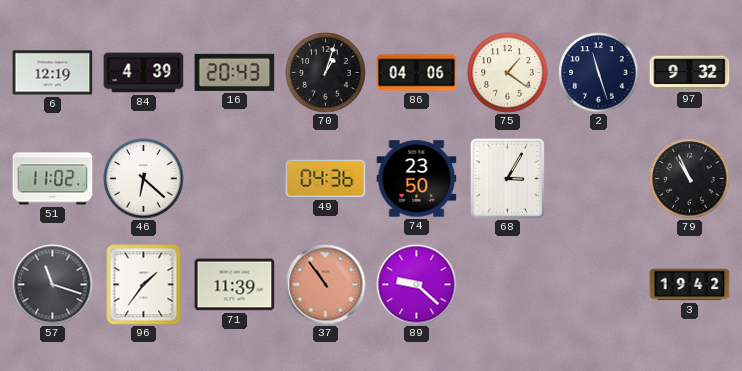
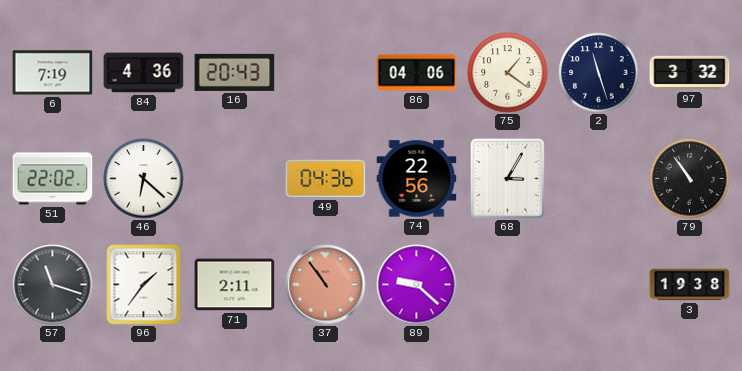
6: 12:19 -> 7:19
84: 4:39 -> 4:36
70: 1:03 -> none
97: 9:32 -> 3:32
51: 11:02 -> 22:02
74: 23:50 -> 22:56
79: 10:56 -> 10:54
71: 11:39 -> 2:11
3: 19:42 -> 19:38
